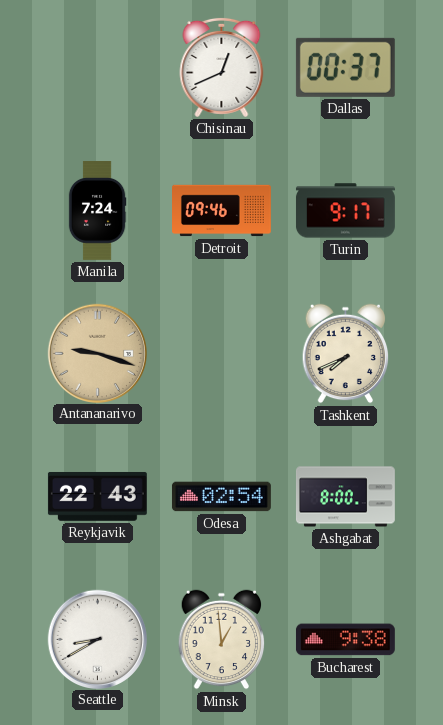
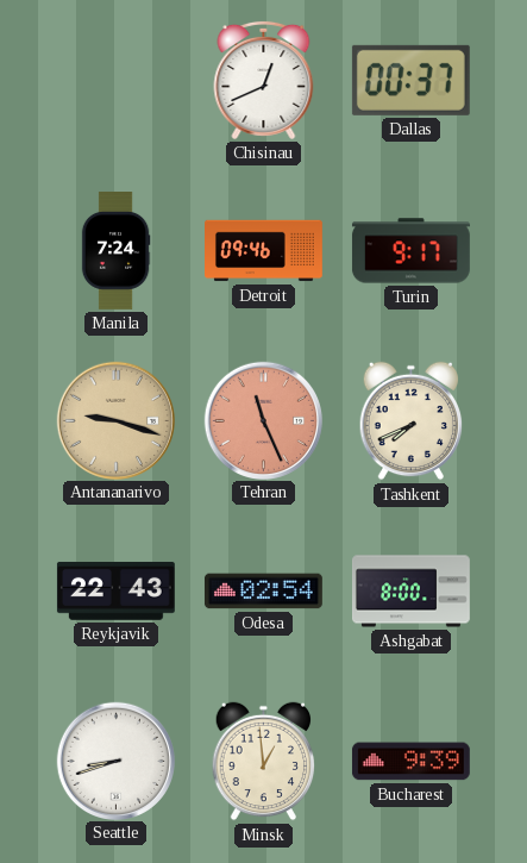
Tehran: none -> 11:26
Seattle: 8:40 -> 8:42
Bucharest: 9:38 -> 9:39
